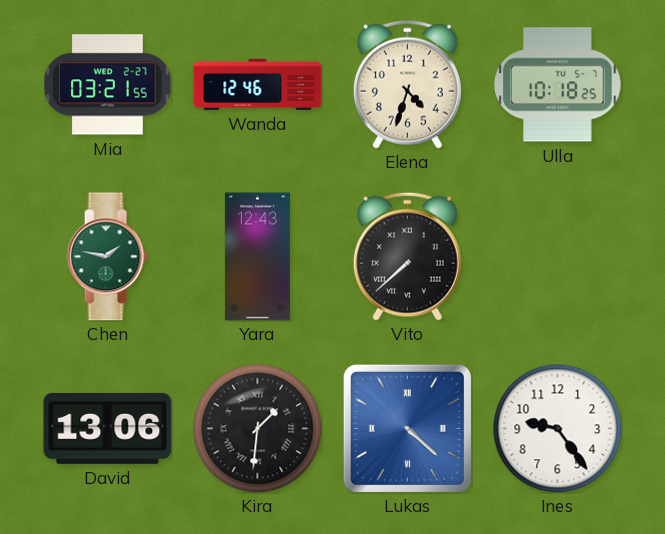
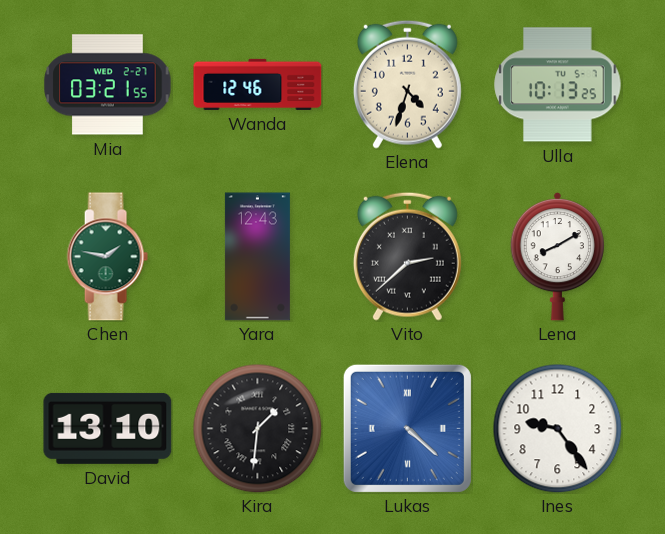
Ulla: 10:18 -> 10:13
Vito: 7:38 -> 2:38
Lena: none -> 8:10
David: 13:06 -> 13:10
